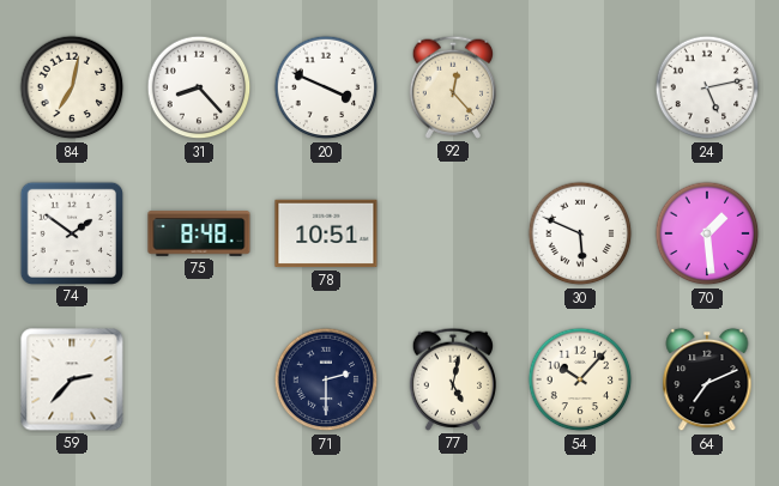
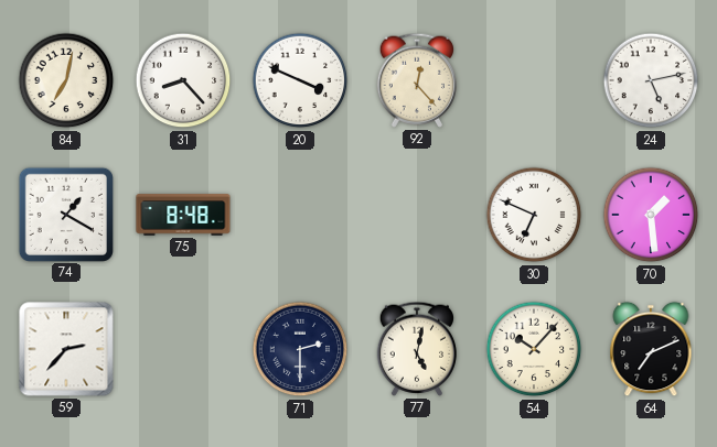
74: 1:51 -> 1:20
78: 10:51 -> none
30: 5:49 -> 6:49
